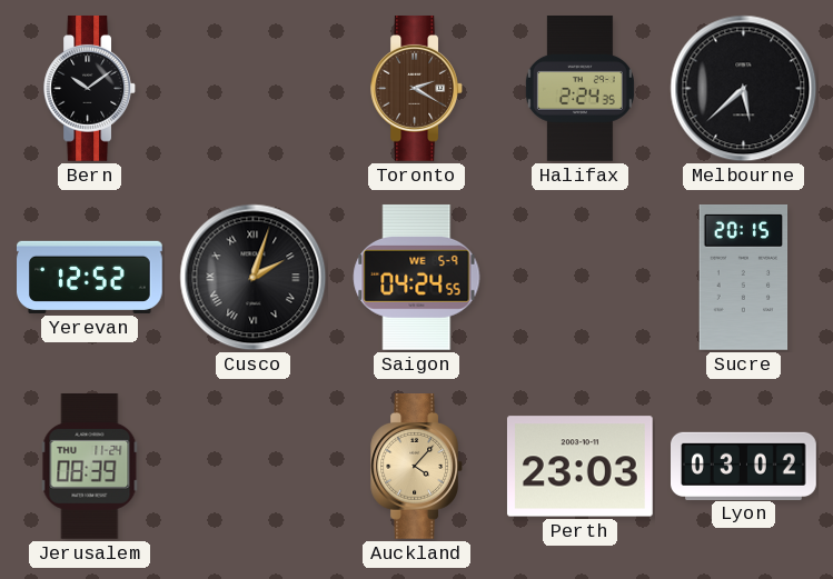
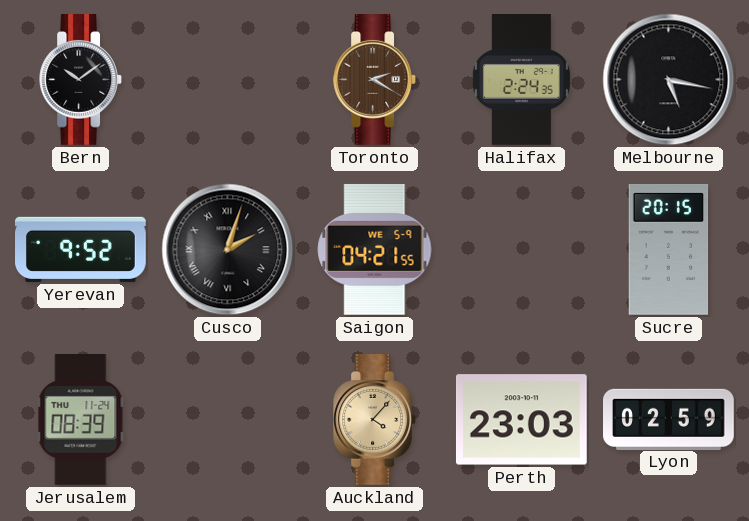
Melbourne: 5:38 -> 5:17
Yerevan: 12:52 -> 9:52
Saigon: 04:24 -> 04:21
Lyon: 03:02 -> 02:59
